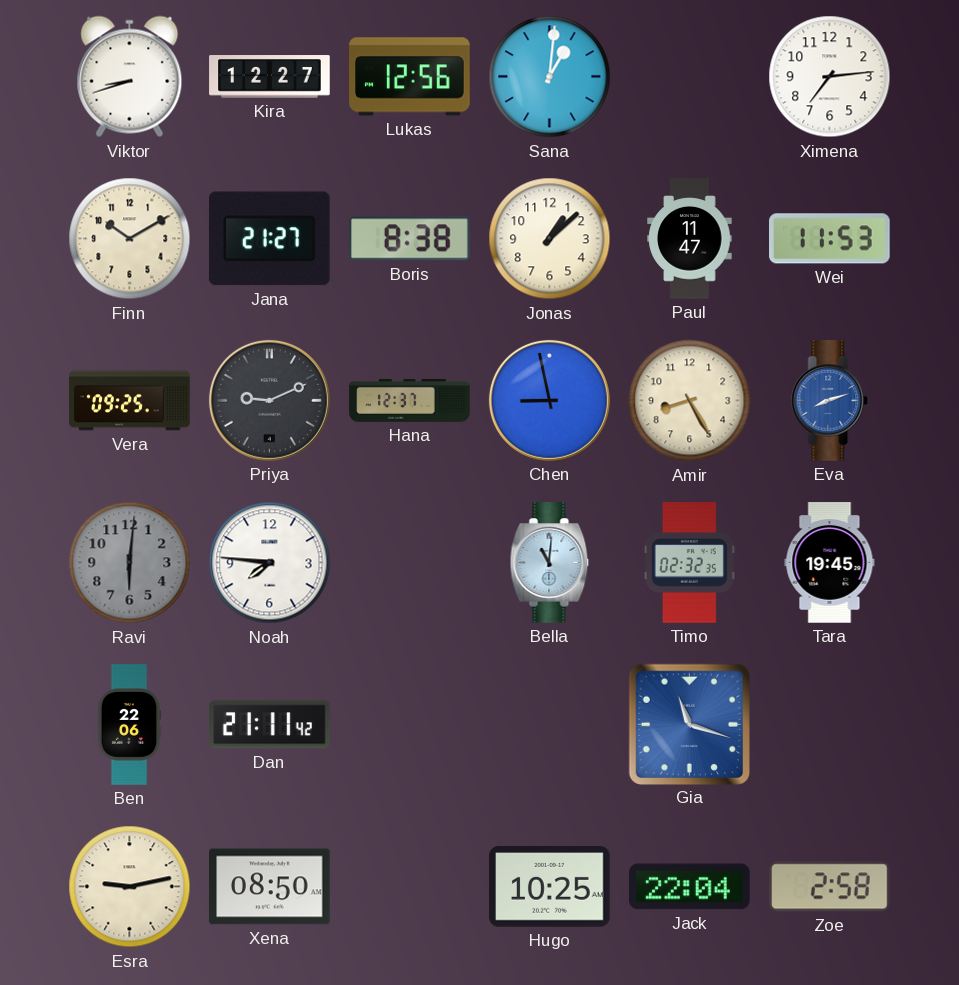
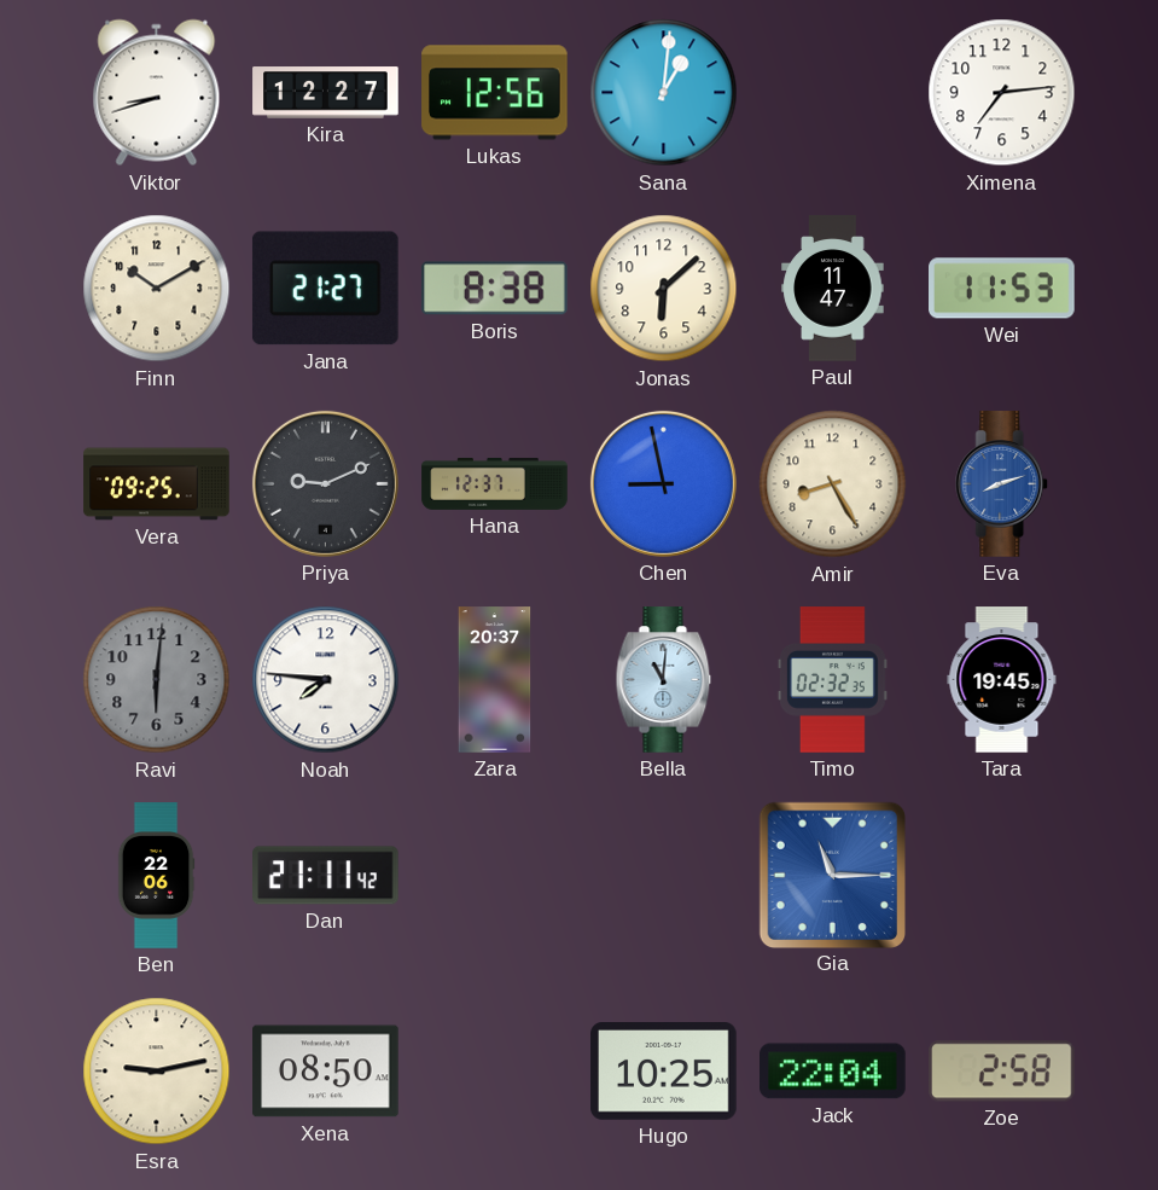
Jonas: 1:08 -> 6:08
Zara: none -> 20:37
Gia: 11:18 -> 11:15
